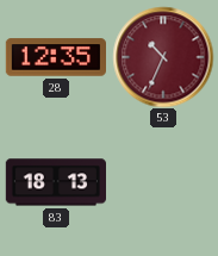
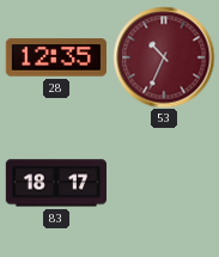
83: 18:13 -> 18:17
